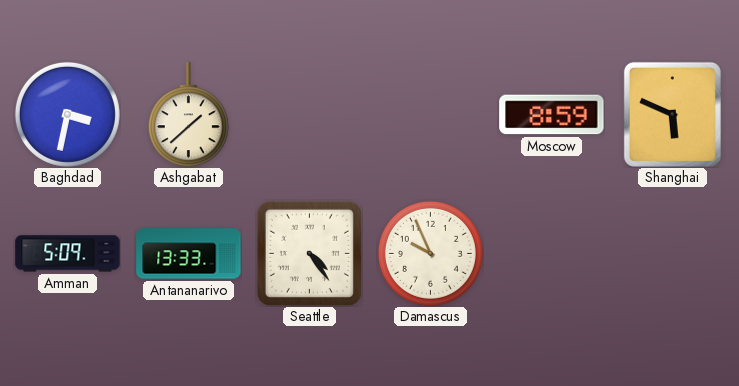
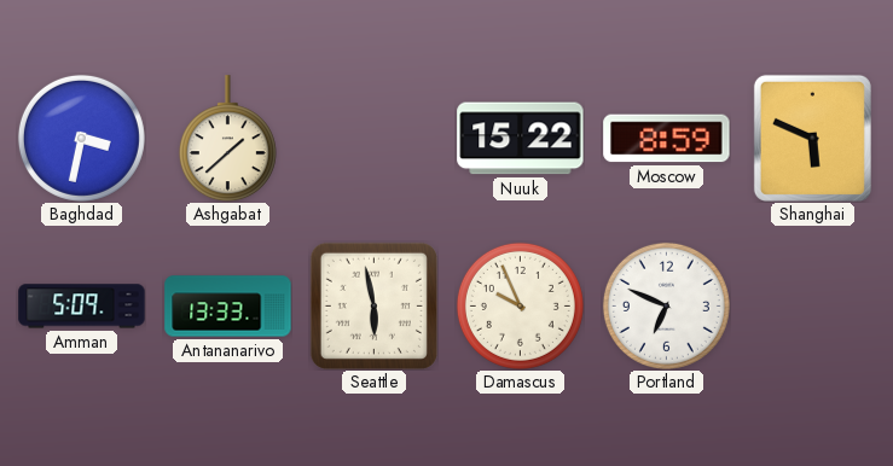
Nuuk: none -> 15:22
Seattle: 4:24 -> 5:58
Portland: none -> 6:49
